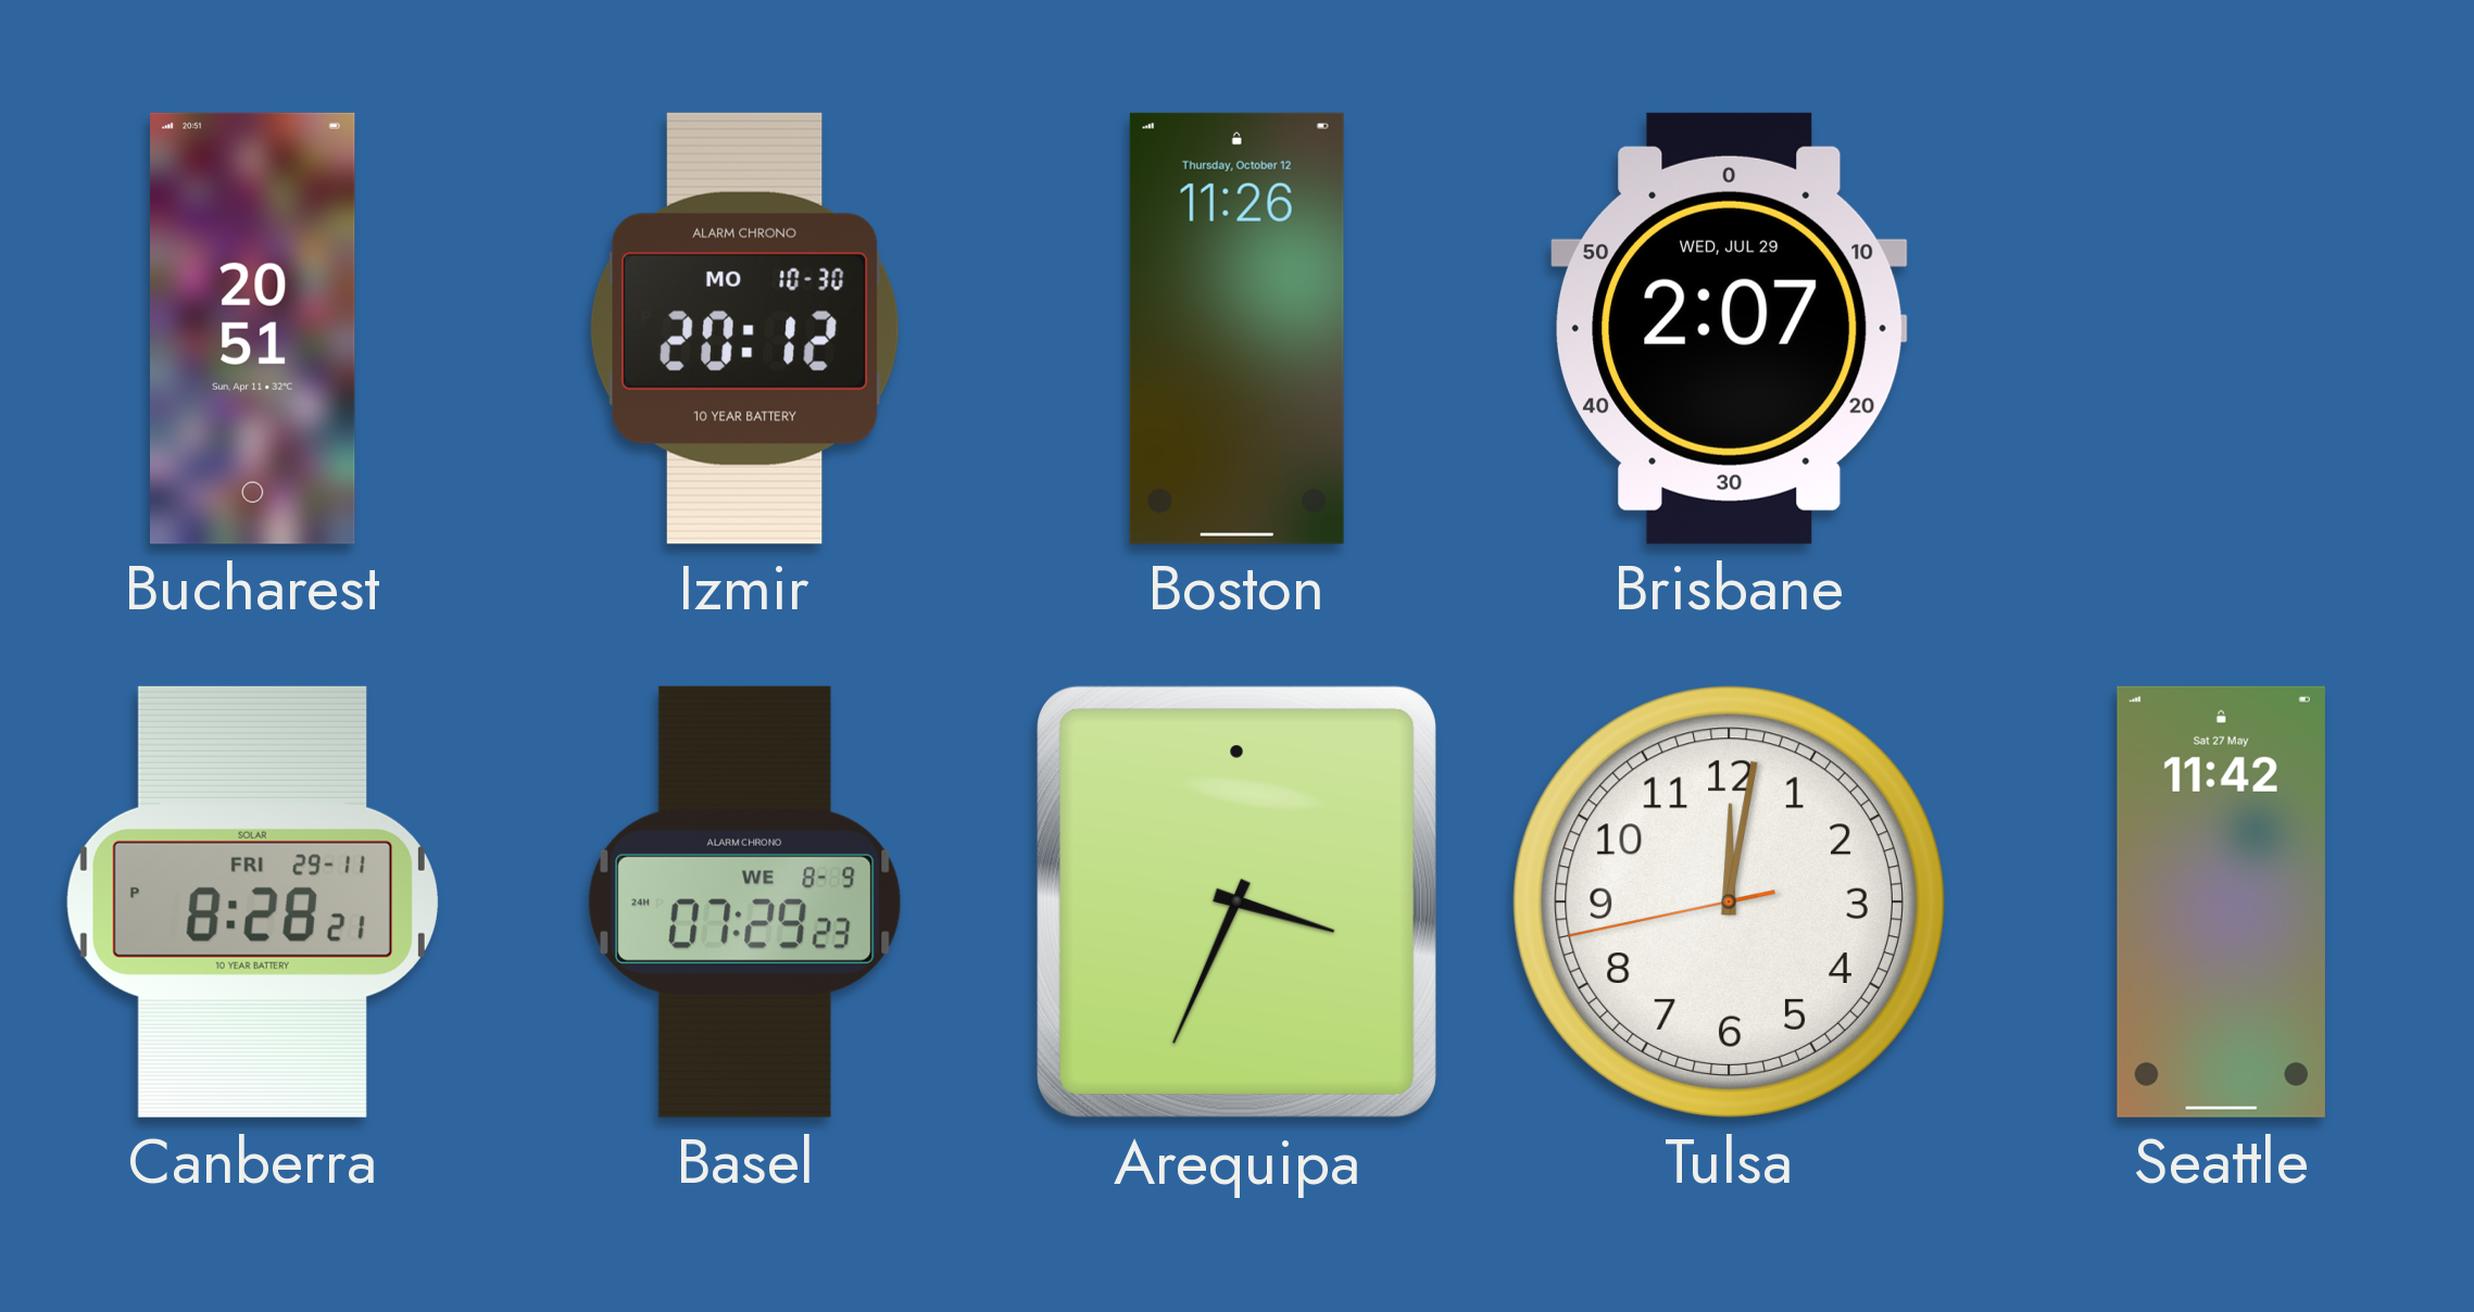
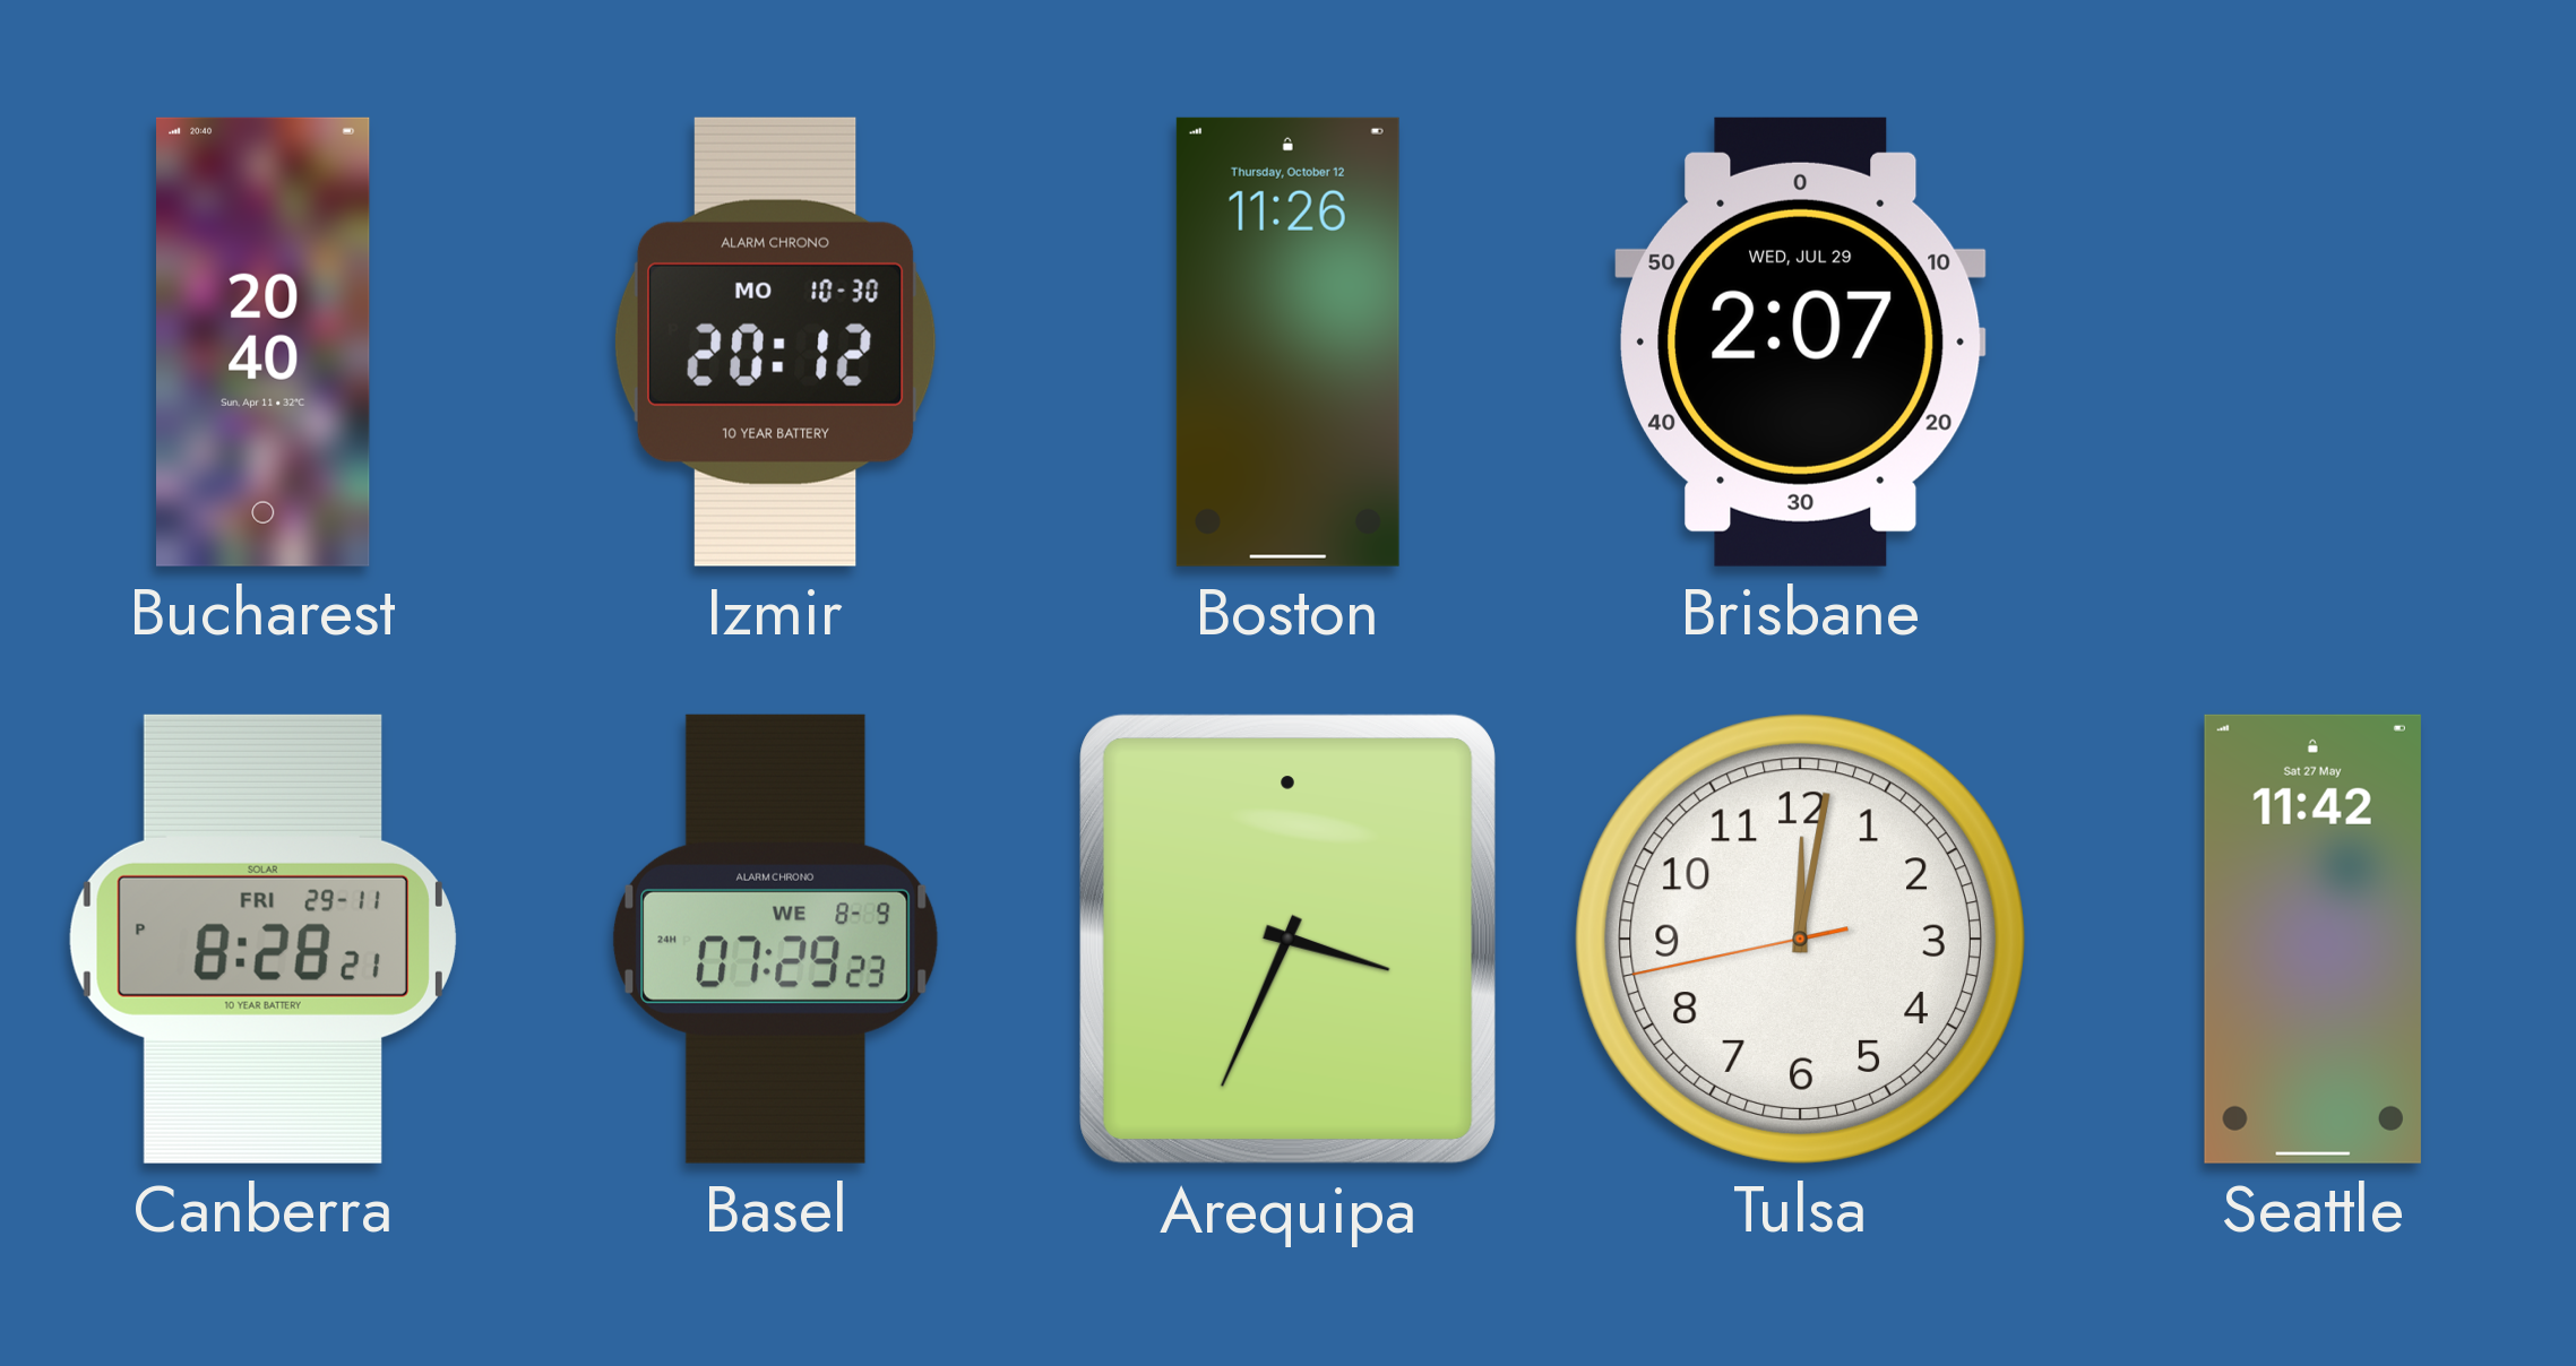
Bucharest: 20:51 -> 20:40
